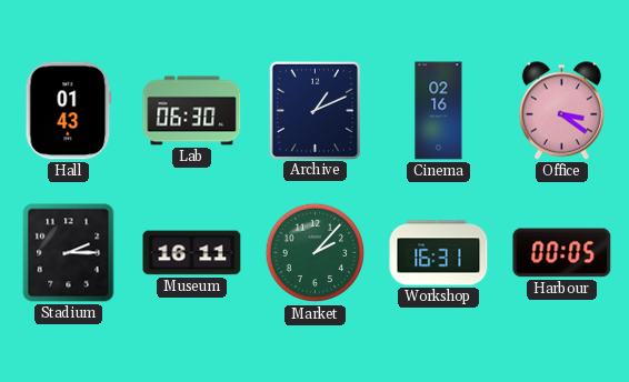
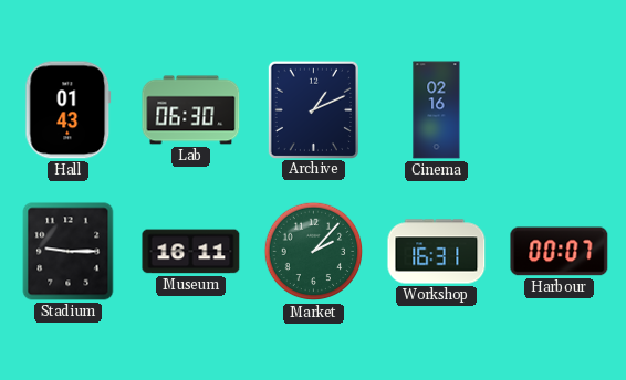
Office: 3:21 -> none
Stadium: 2:15 -> 9:15
Harbour: 00:05 -> 00:07
